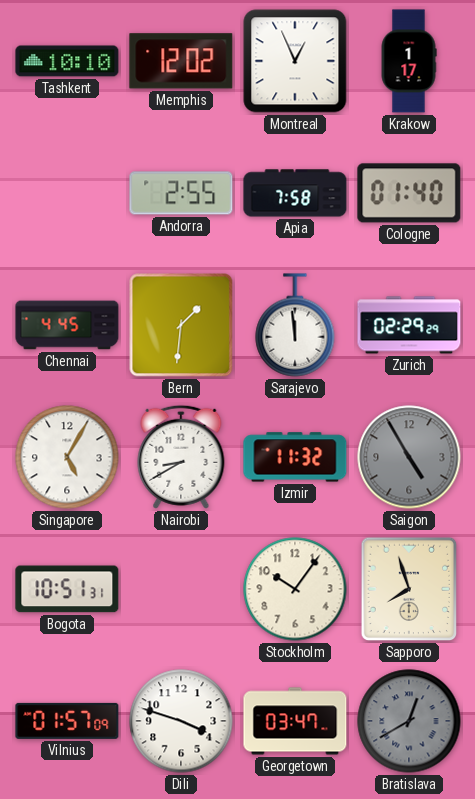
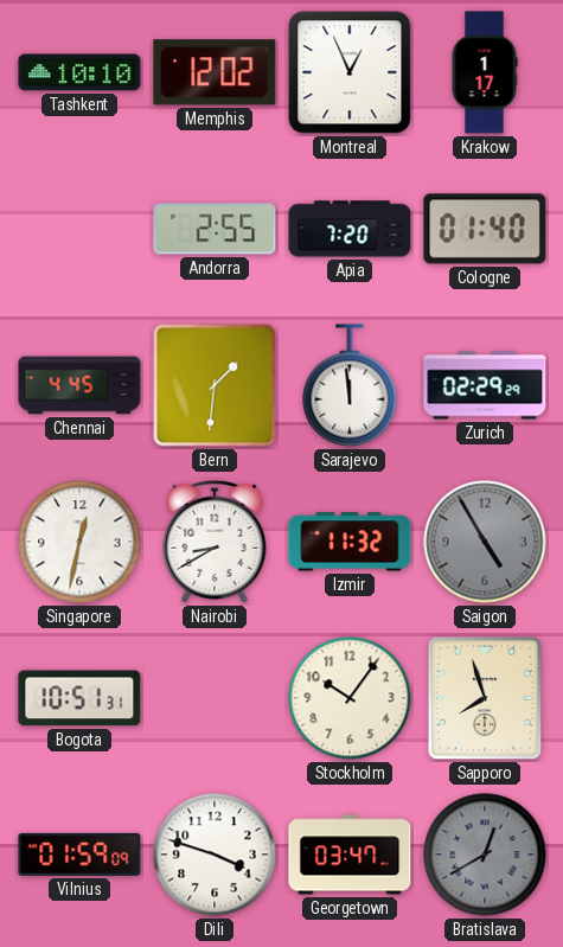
Apia: 7:58 -> 7:20
Singapore: 5:05 -> 12:32
Vilnius: 01:57 -> 01:59
